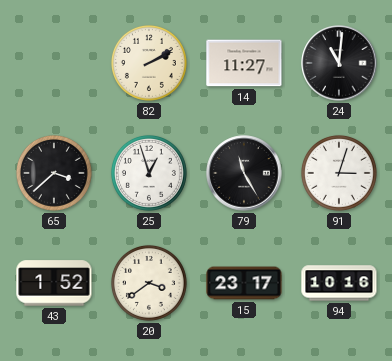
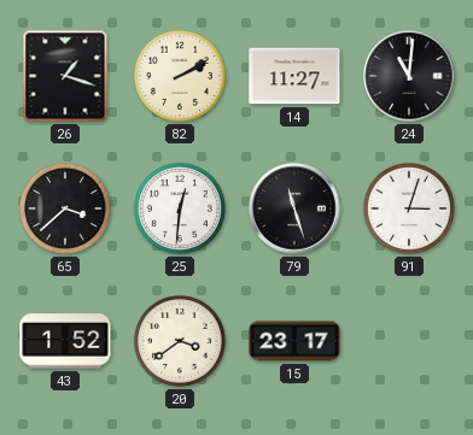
26: none -> 1:18
25: 12:57 -> 12:31
79: 11:25 -> 11:27
94: 10:16 -> none
